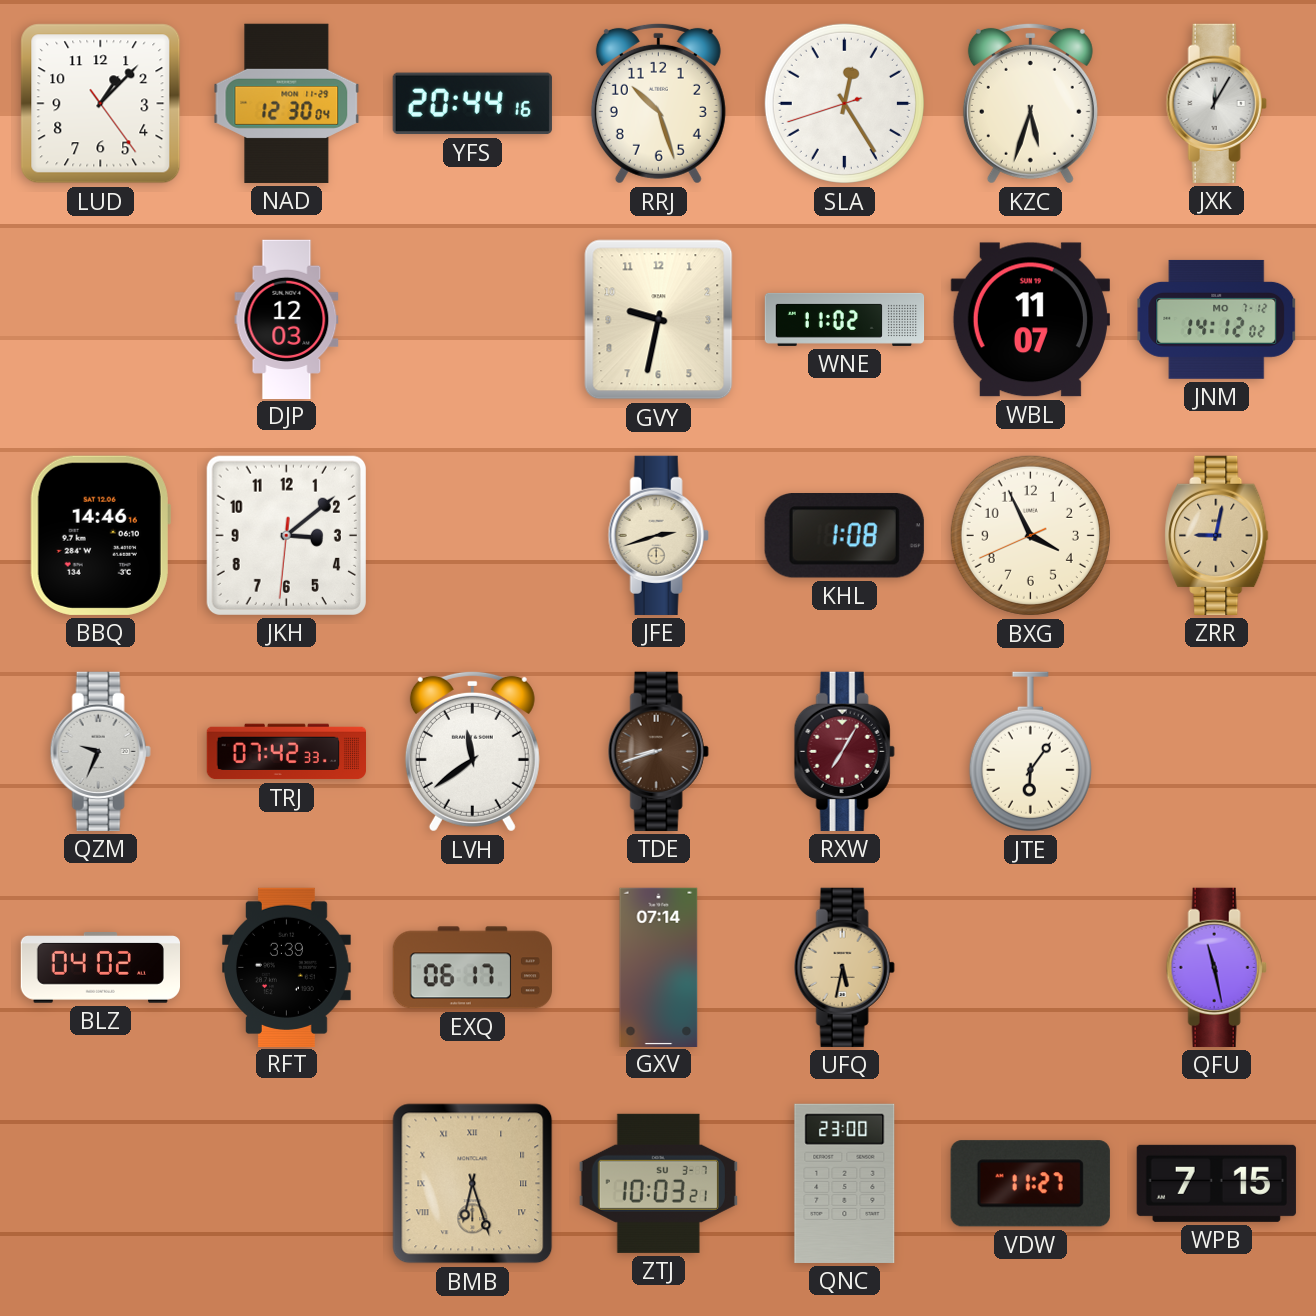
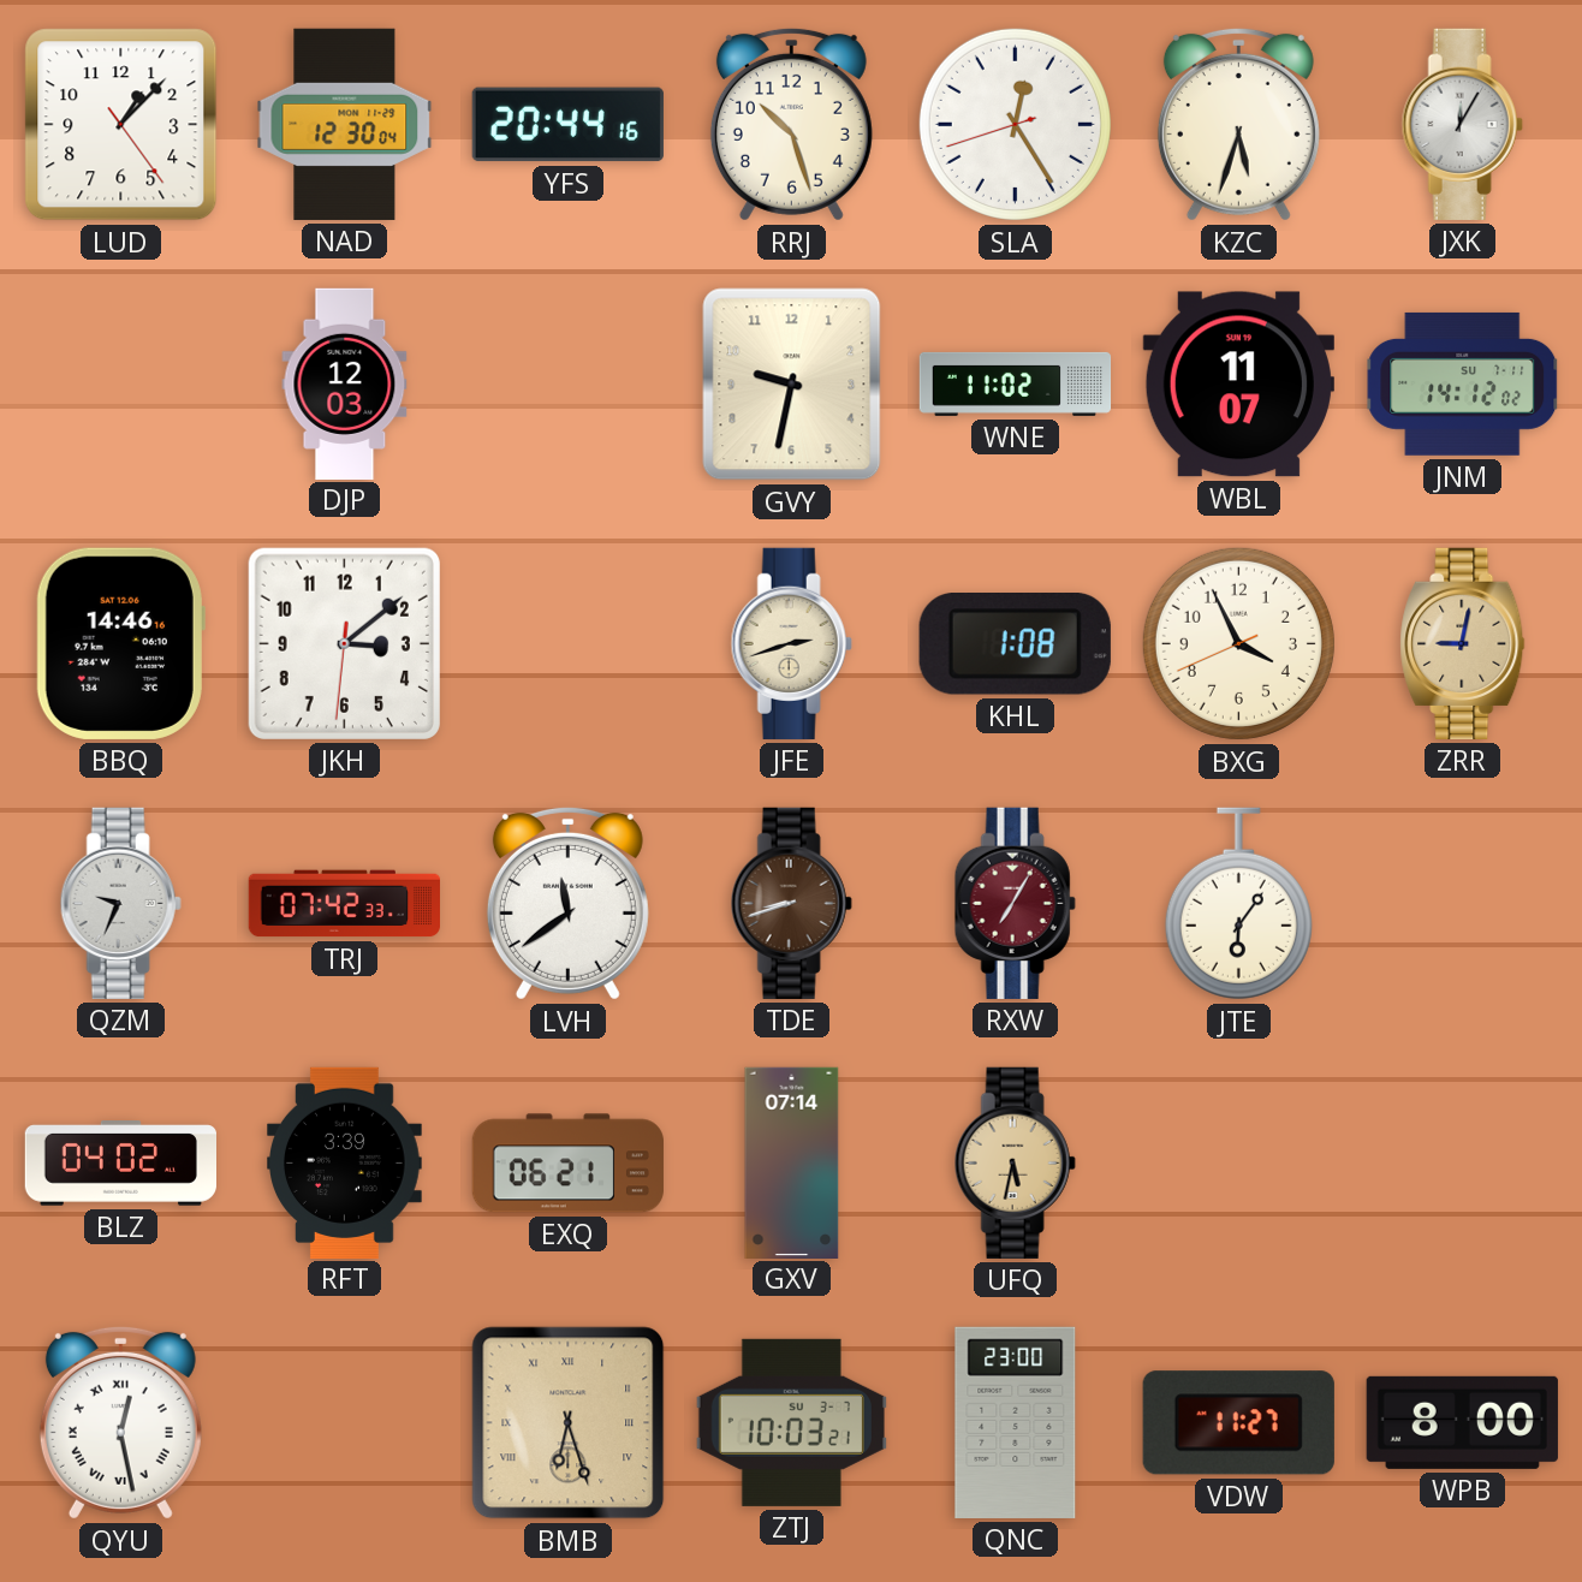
JNM date: MO 7-12 -> SU 7-11
EXQ: 06:17 -> 06:21
QFU: 11:28 -> none
QYU: none -> 12:28
WPB: 7:15 -> 8:00
